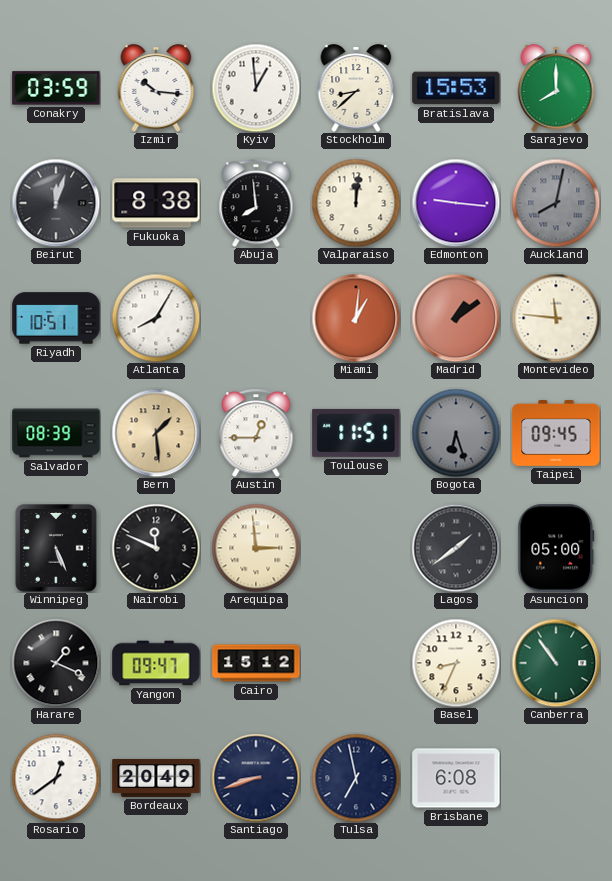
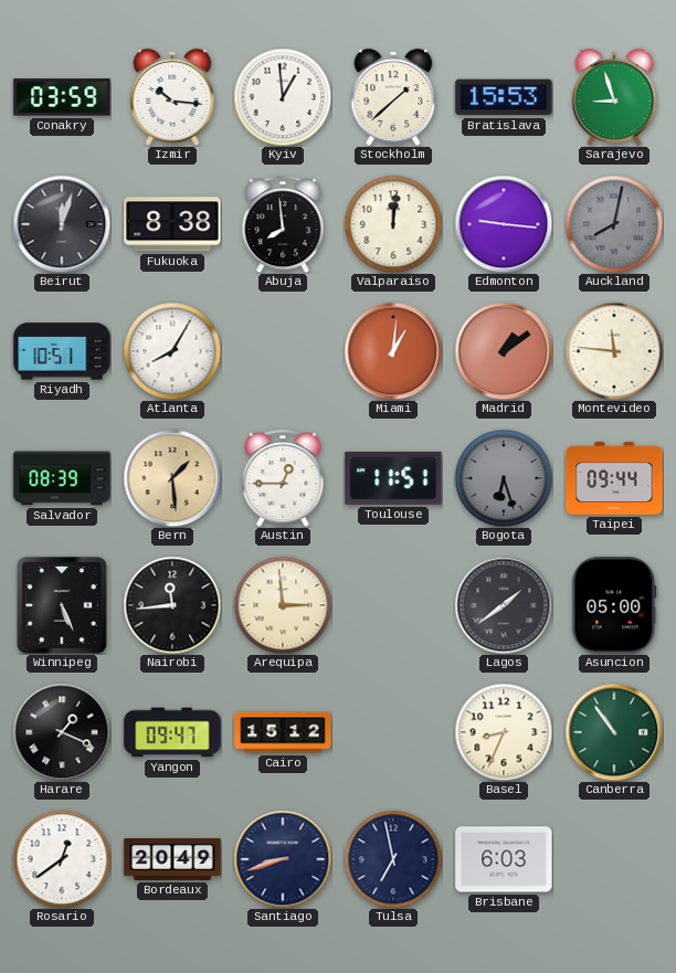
Stockholm: 8:38 -> 1:38
Sarajevo: 8:00 -> 8:57
Taipei: 09:45 -> 09:44
Nairobi: 11:49 -> 11:44
Brisbane: 6:08 -> 6:03
